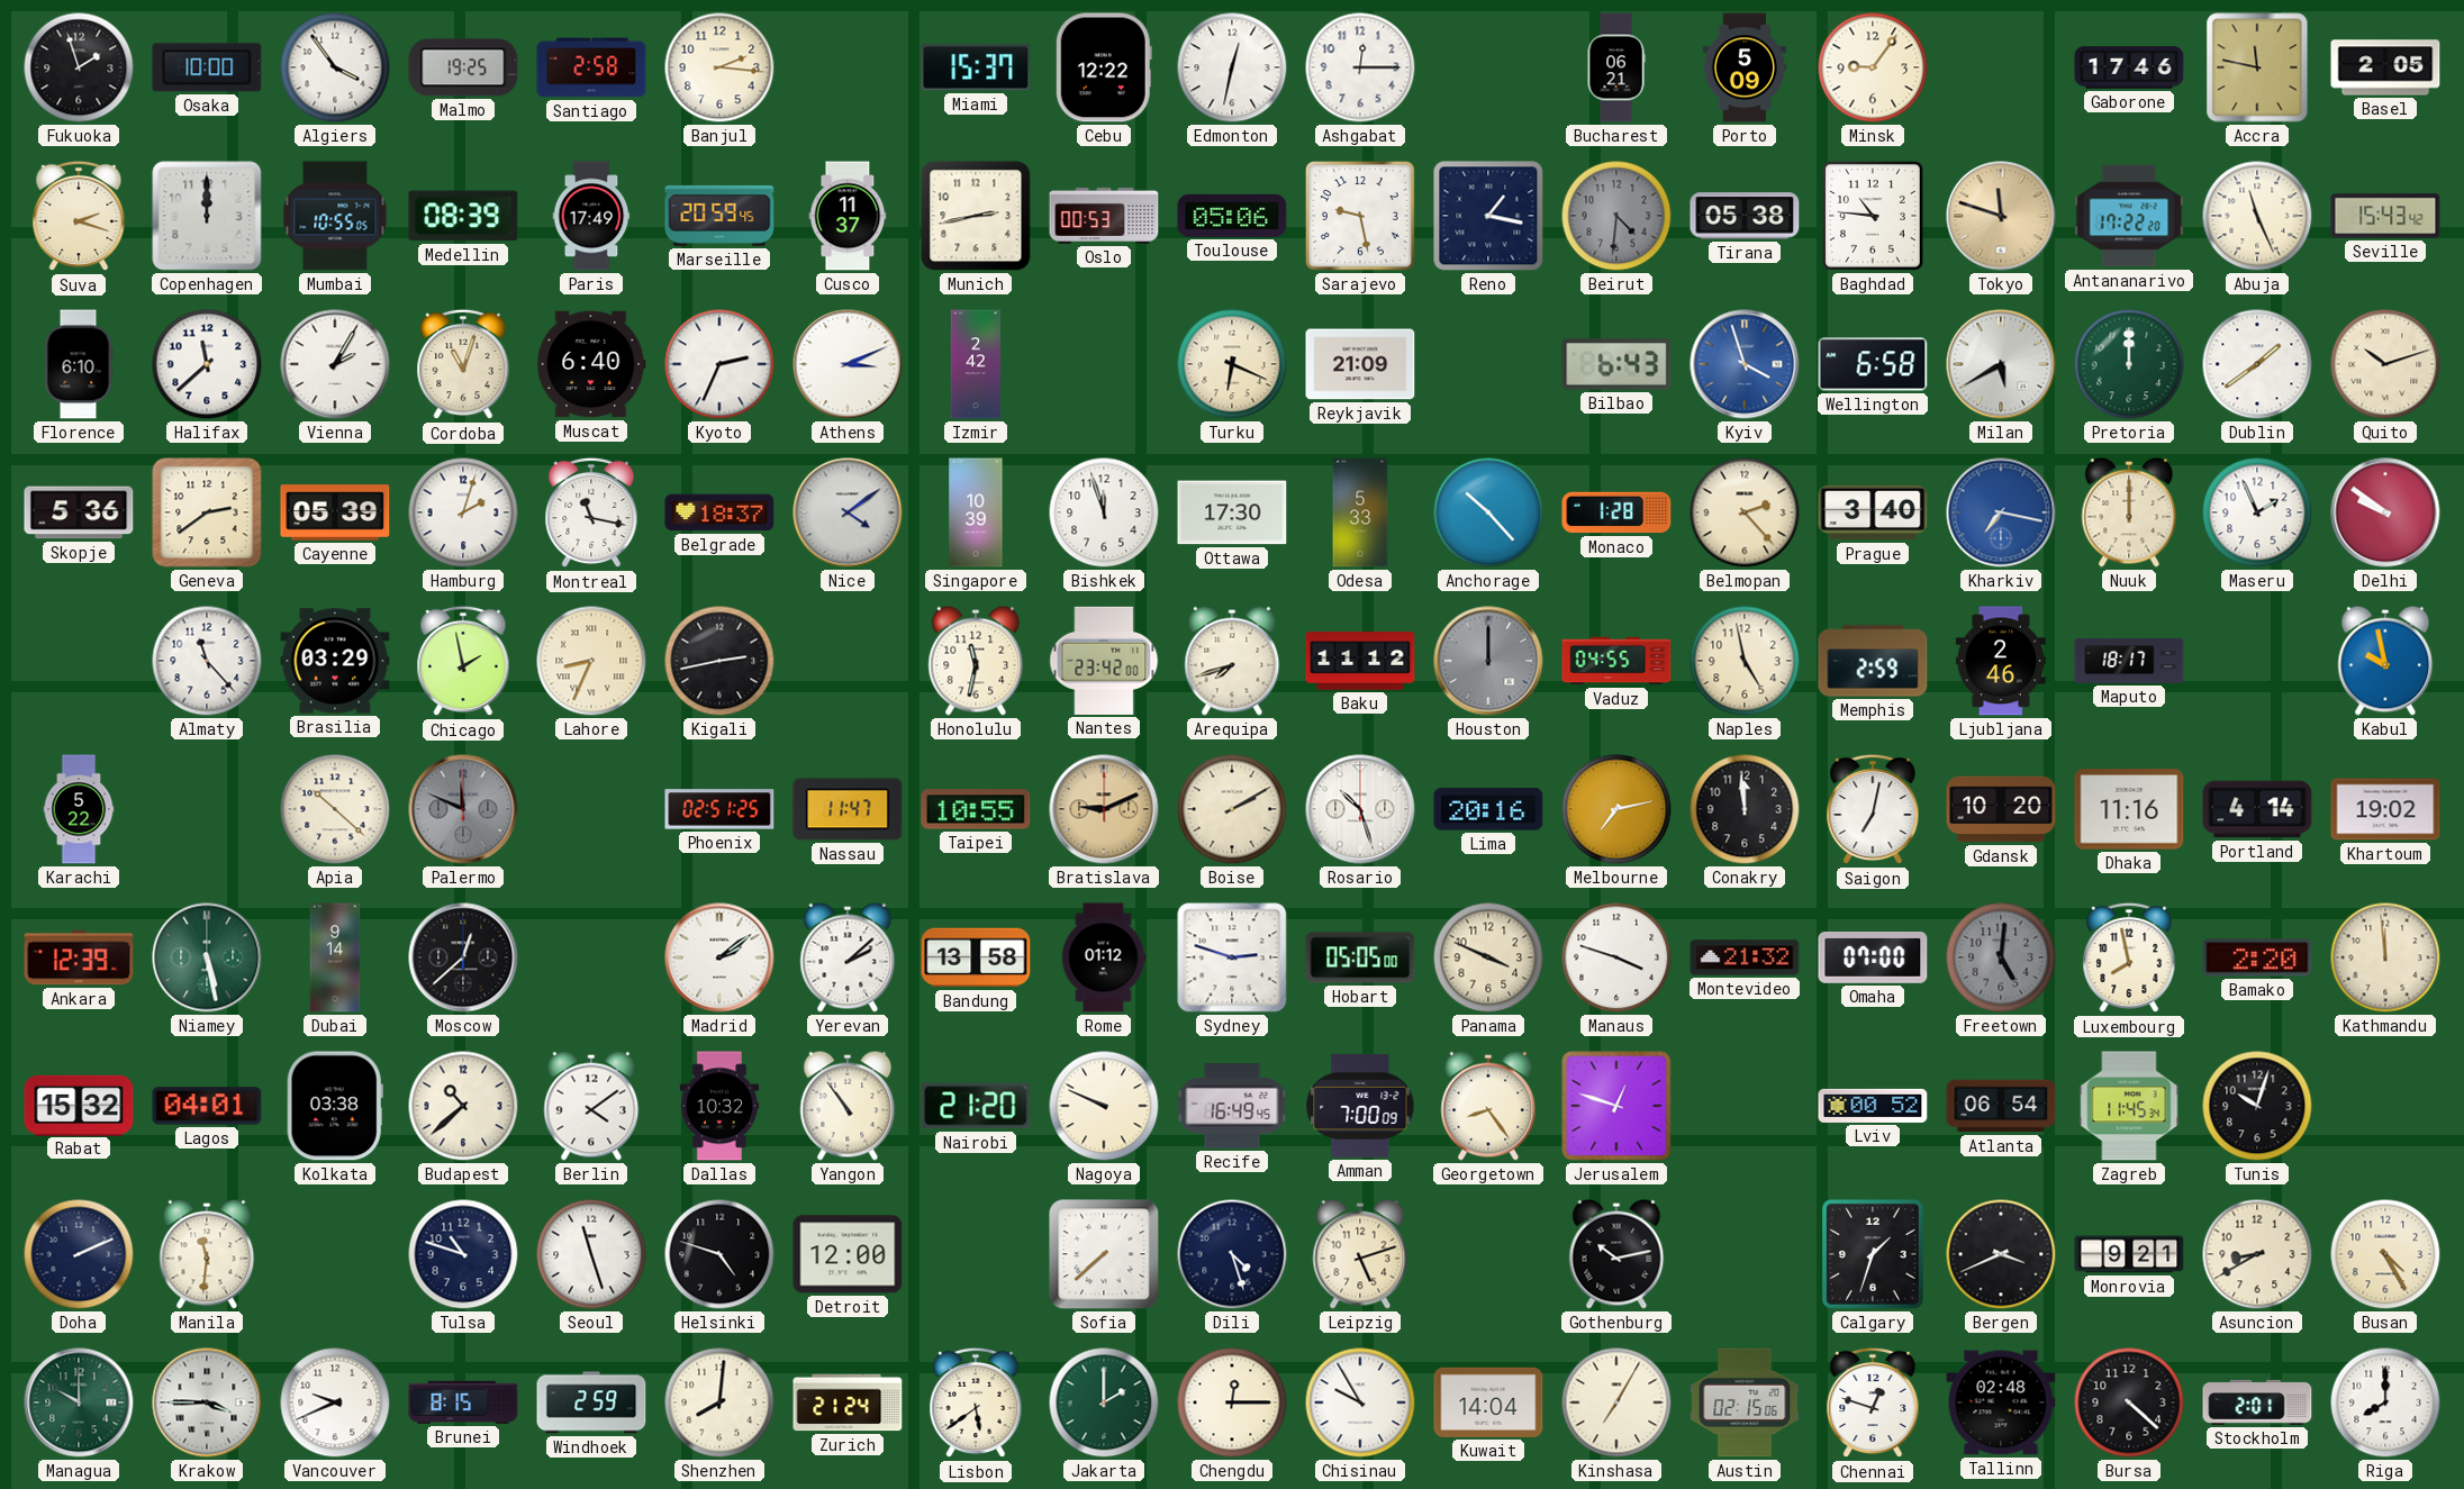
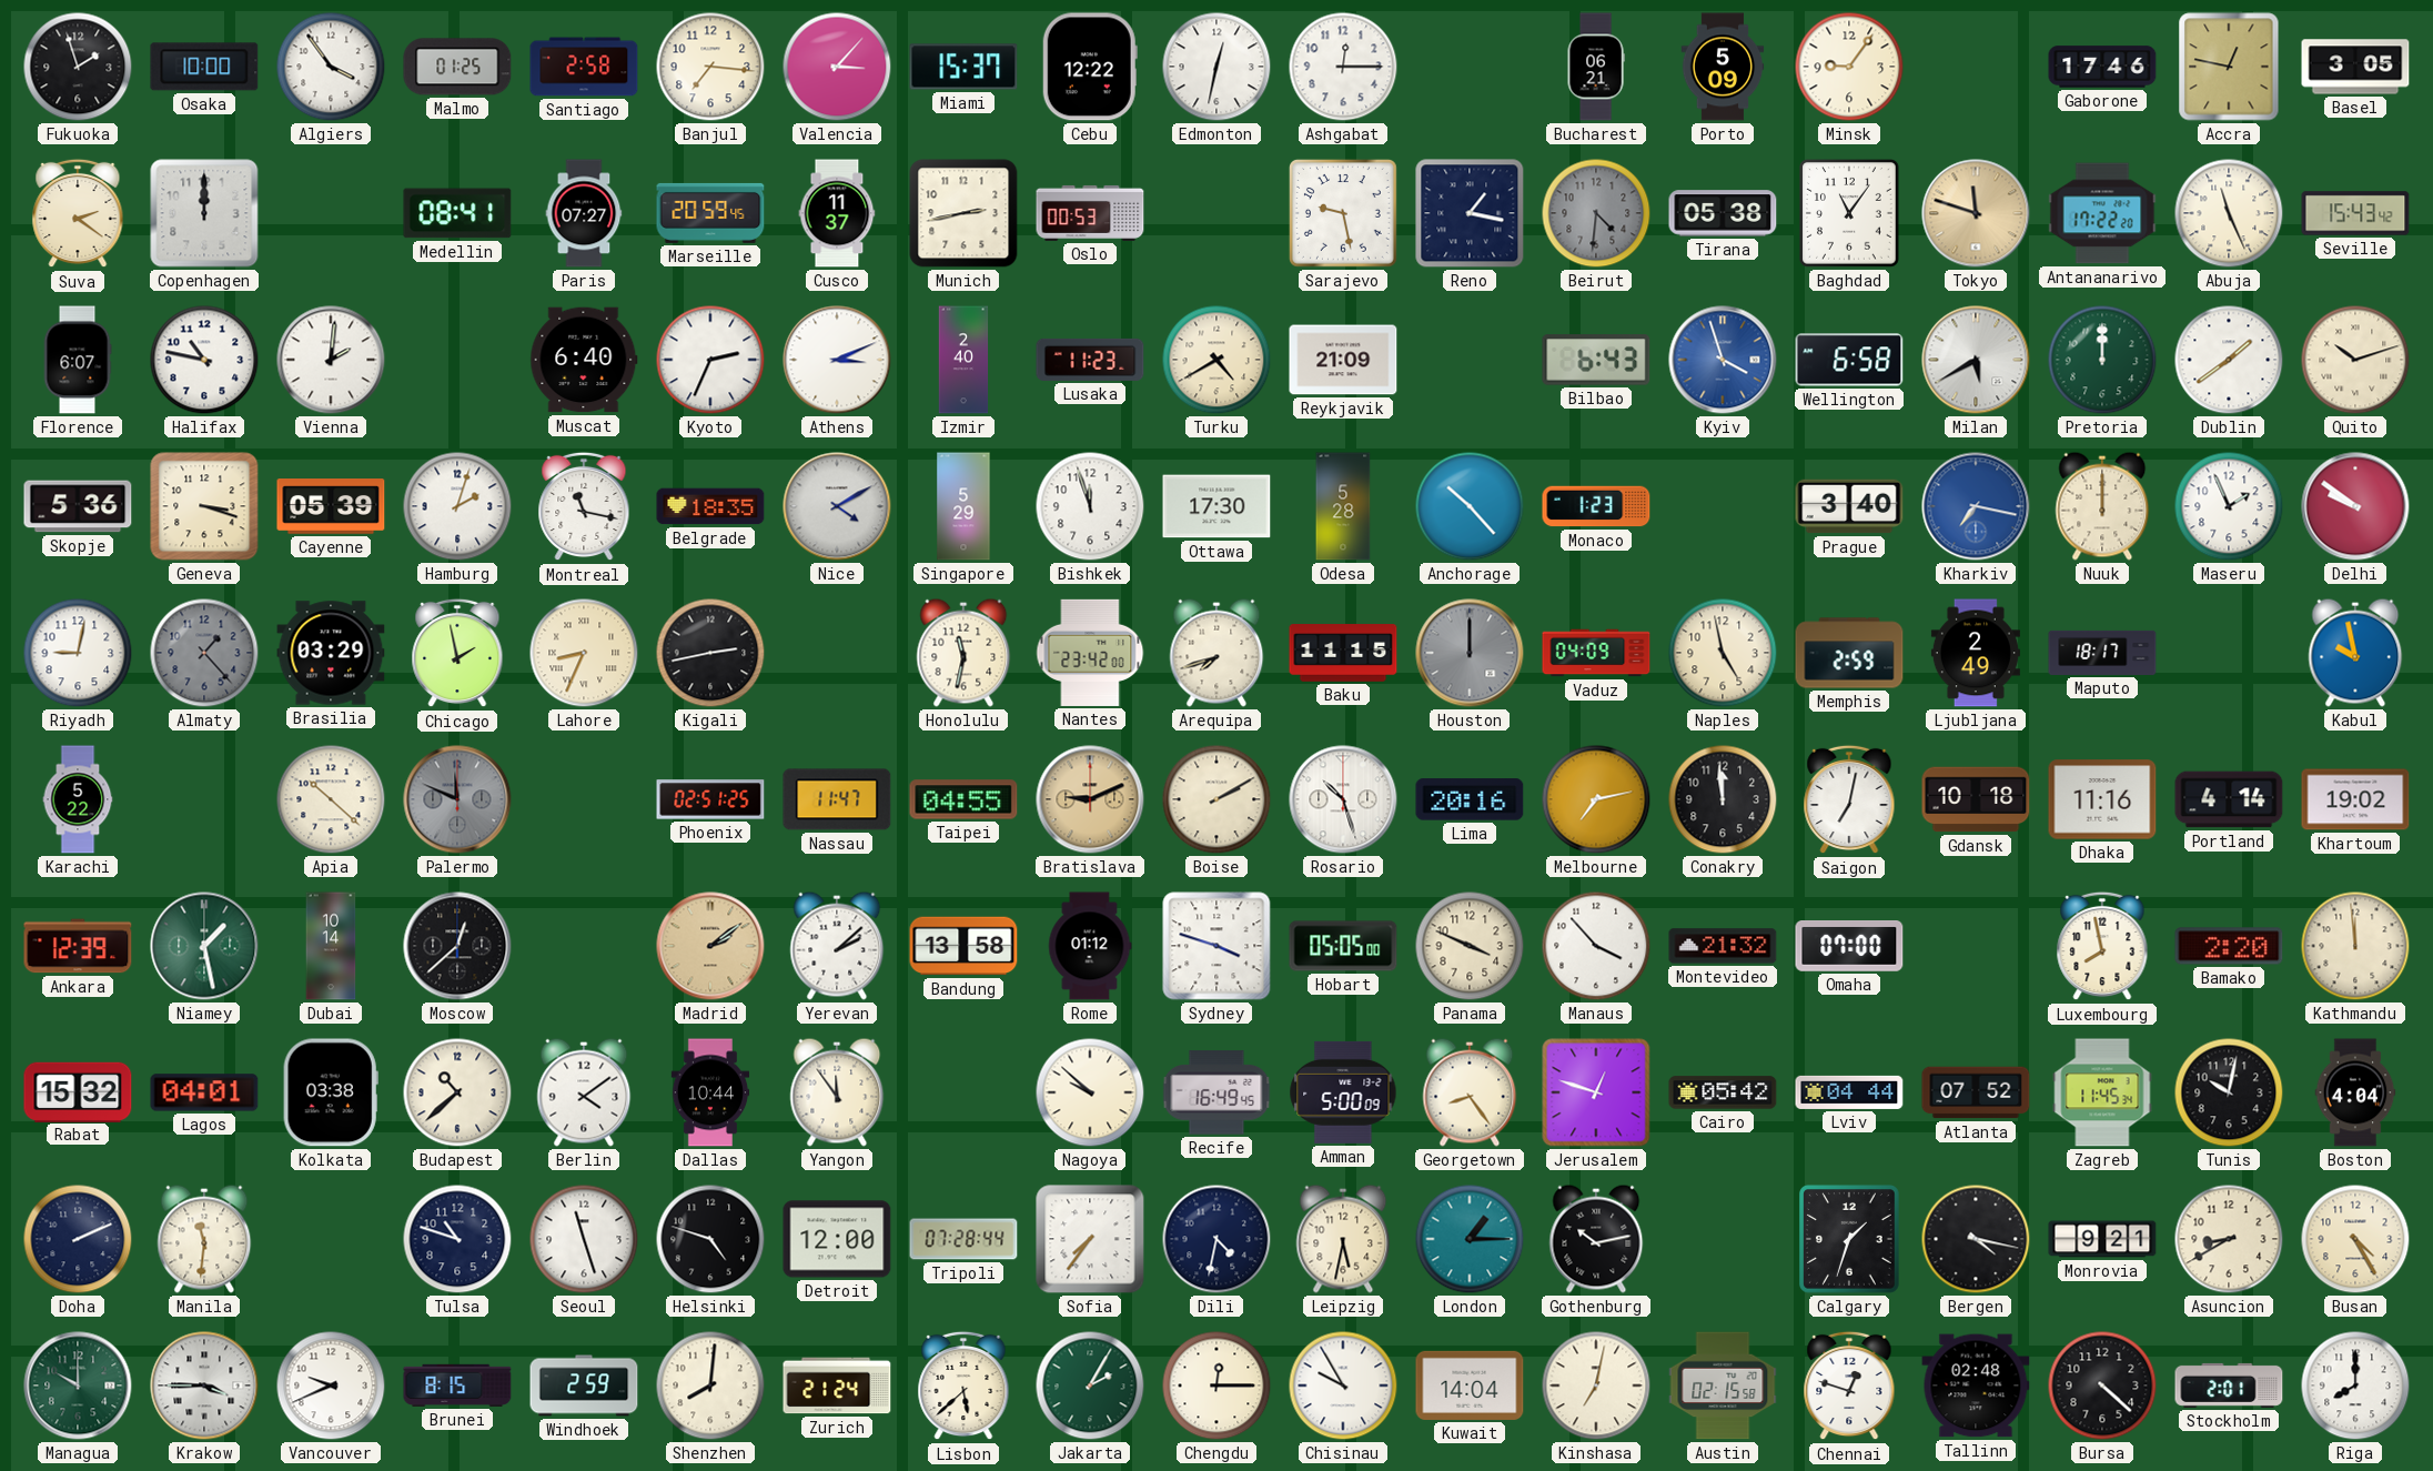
Malmo: 19:25 -> 01:25
Banjul: 2:16 -> 7:16
Valencia: none -> 3:07
Accra: 11:47 -> 12:47
Basel: 2:05 -> 3:05
Suva: 2:18 -> 2:21
Mumbai: 10:55 -> none
Medellin: 08:39 -> 08:41
Paris: 17:49 -> 07:27
Toulouse: 05:06 -> none
Baghdad: 10:46 -> 11:06
Florence: 6:10 -> 6:07
Halifax: 11:38 -> 10:47
Vienna: 2:05 -> 2:01
Cordoba: 11:03 -> none
Izmir: 2:42 -> 2:40
Lusaka: none -> 11:23
Turku: 6:19 -> 4:40
Geneva: 2:39 -> 3:18
Belgrade: 18:37 -> 18:35
Nice: 4:09 -> 4:10
Singapore: 10:39 -> 5:29
Odesa: 5:33 -> 5:28
Monaco: 1:28 -> 1:23
Belmopan: 2:23 -> none
Riyadh: none -> 9:02
Almaty: 11:23 -> 1:23
Almaty dial: white -> grey
Baku: 11:12 -> 11:15
Vaduz: 04:55 -> 04:09
Ljubljana: 2:46 -> 2:49
Taipei: 10:55 -> 04:55
Gdansk: 10:20 -> 10:18
Niamey: 5:28 -> 1:28
Dubai: 9:14 -> 10:14
Madrid dial: white -> champagne
Sydney: 2:48 -> 3:48
Manaus: 3:48 -> 3:53
Freetown: 5:01 -> none
Dallas: 10:32 -> 10:44
Yangon: 10:54 -> 11:54
Nairobi: 21:20 -> none
Nagoya: 9:49 -> 9:52
Amman: 7:00 -> 5:00
Cairo: none -> 05:42
Lviv: 00:52 -> 04:44
Atlanta: 06:54 -> 07:52
Tunis: 10:03 -> 10:02
Boston: none -> 4:04
Tripoli: none -> 07:28
Sofia: 7:38 -> 7:36
Dili: 4:27 -> 4:32
Leipzig: 5:12 -> 5:32
London: none -> 1:15
Bergen: 3:41 -> 4:17
Lisbon: 5:39 -> 5:38
Jakarta: 2:00 -> 2:05
Kinshasa: 7:05 -> 7:02
Austin: 02:15:06 -> 02:15:58
